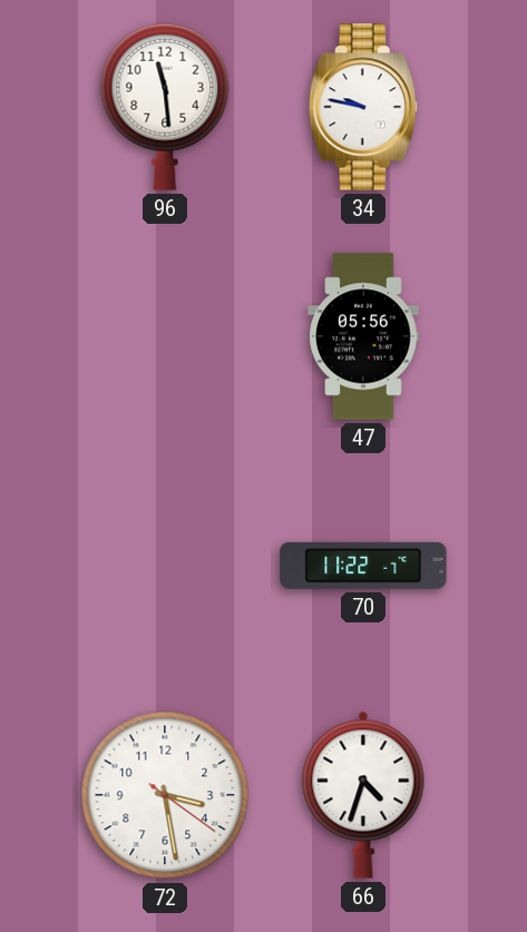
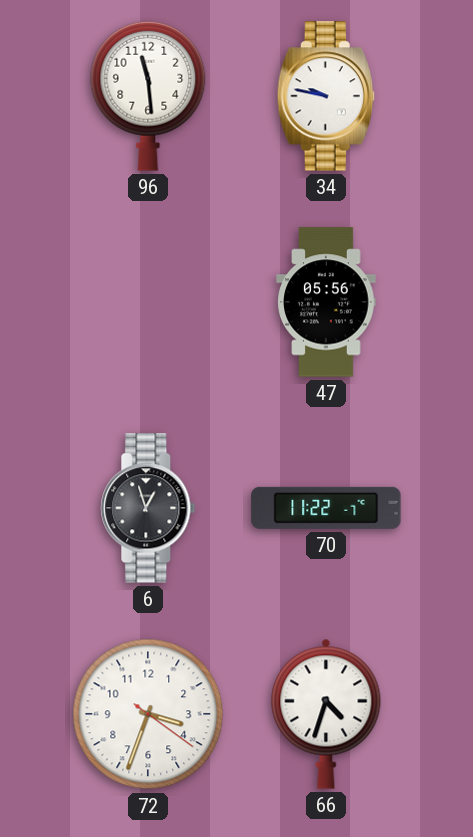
6: none -> 12:57
72: 3:28 -> 3:33
